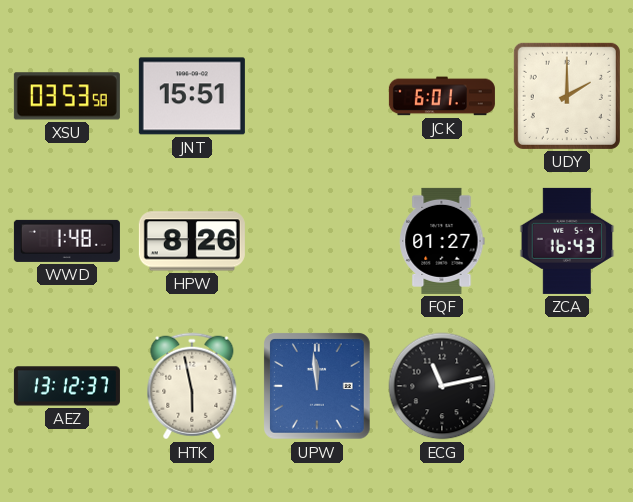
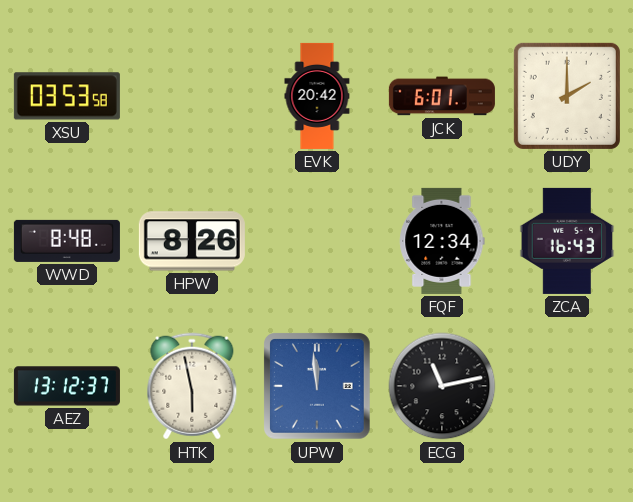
JNT: 15:51 -> none
EVK: none -> 20:42
WWD: 1:48 -> 8:48
FQF: 01:27 -> 12:34
